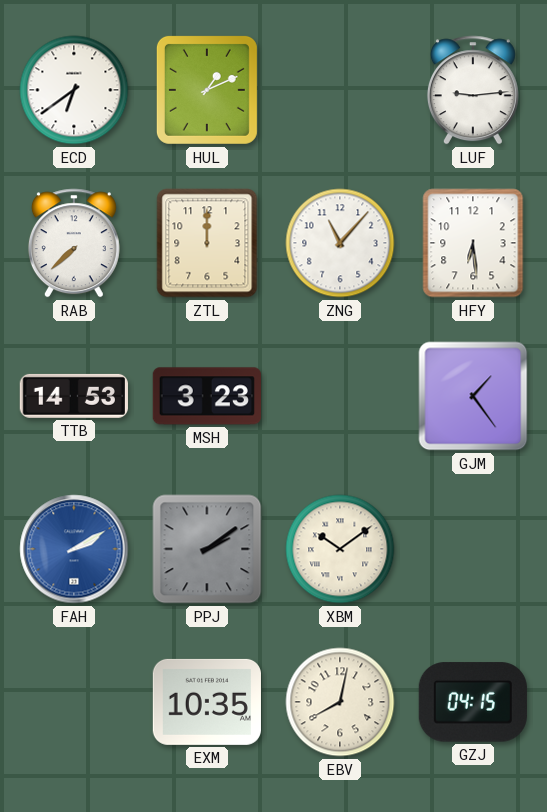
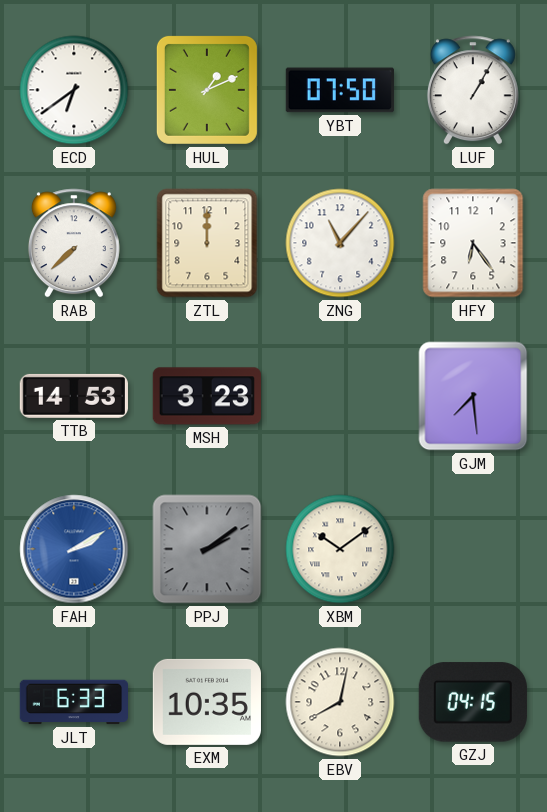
YBT: none -> 07:50
LUF: 9:14 -> 1:05
HFY: 6:29 -> 6:24
GJM: 1:24 -> 7:29
JLT: none -> 6:33
